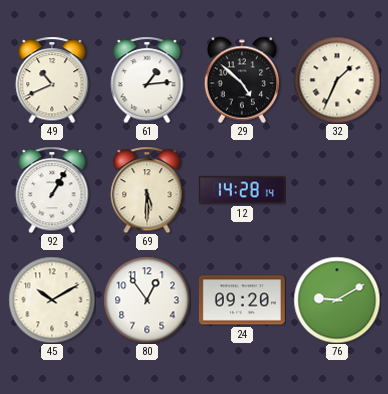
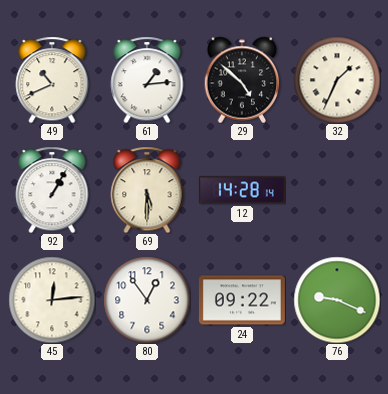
45: 10:10 -> 12:14
24: 09:20 -> 09:22
76: 9:10 -> 9:19
